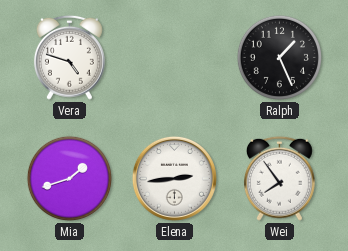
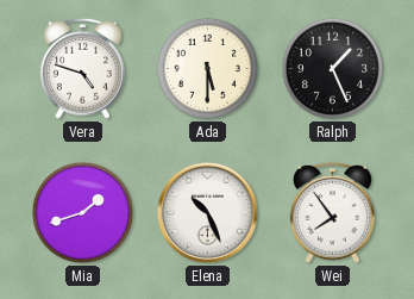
Ada: none -> 5:30
Elena: 2:44 -> 10:26
